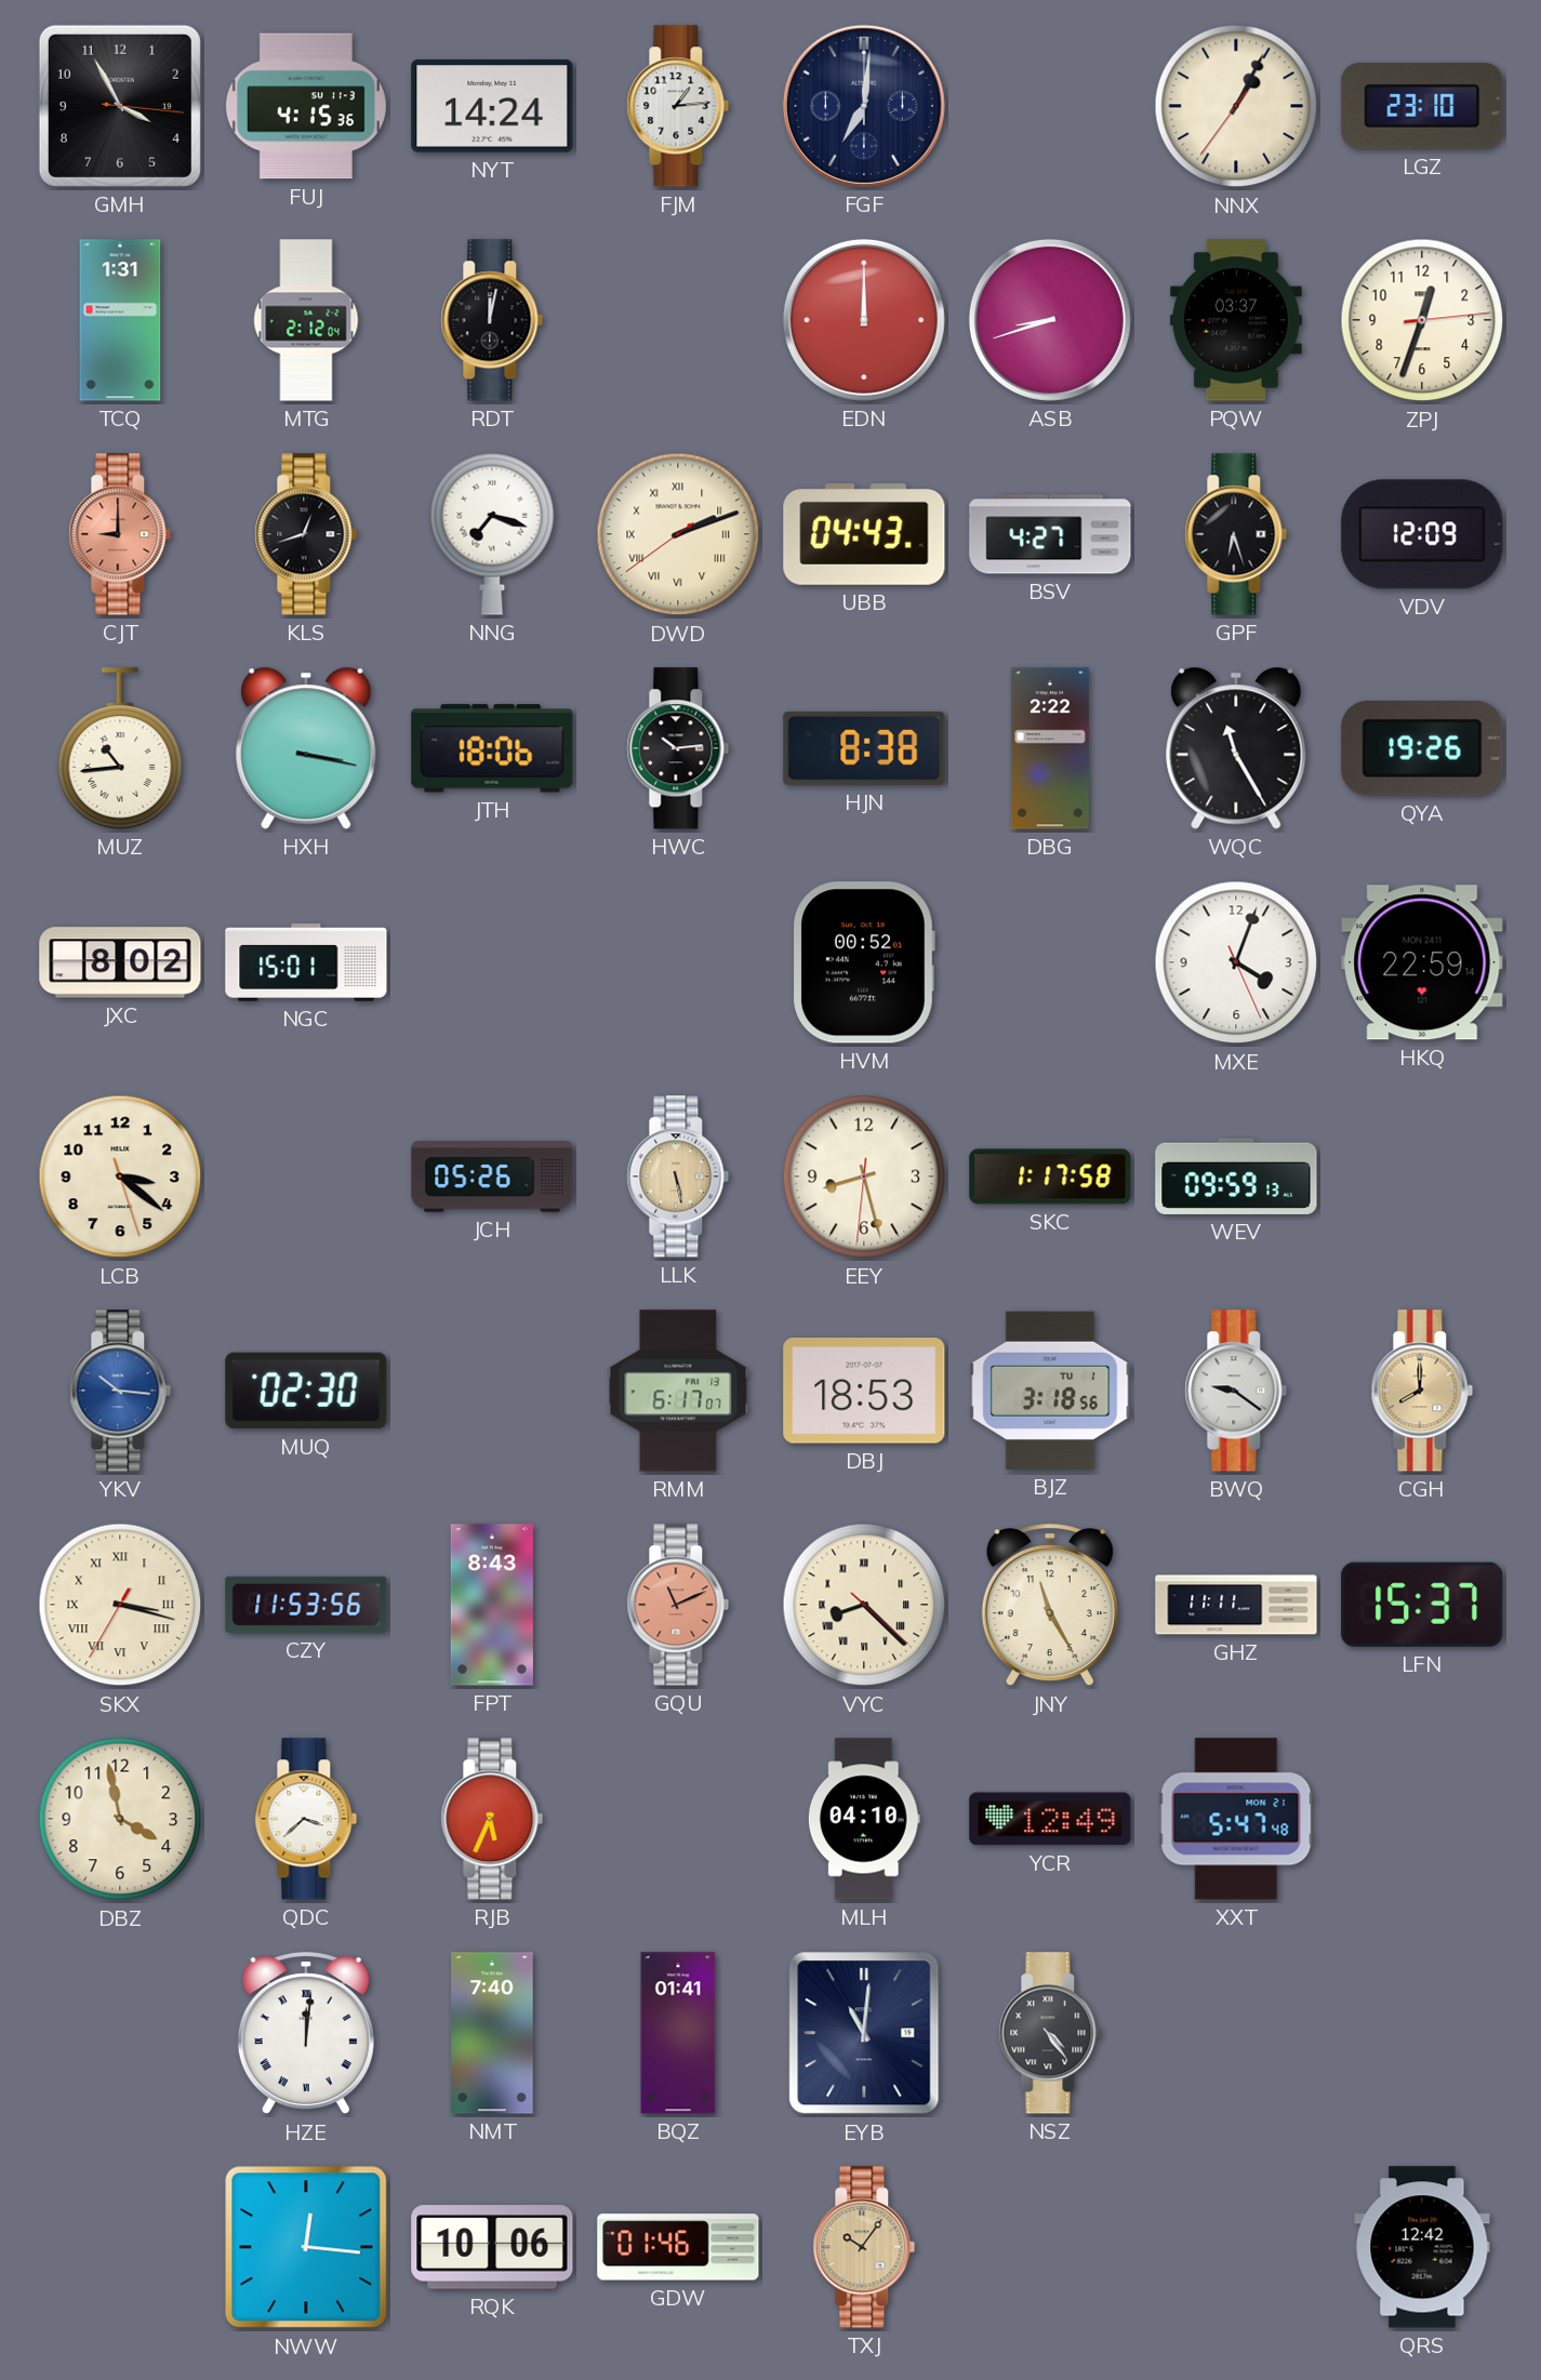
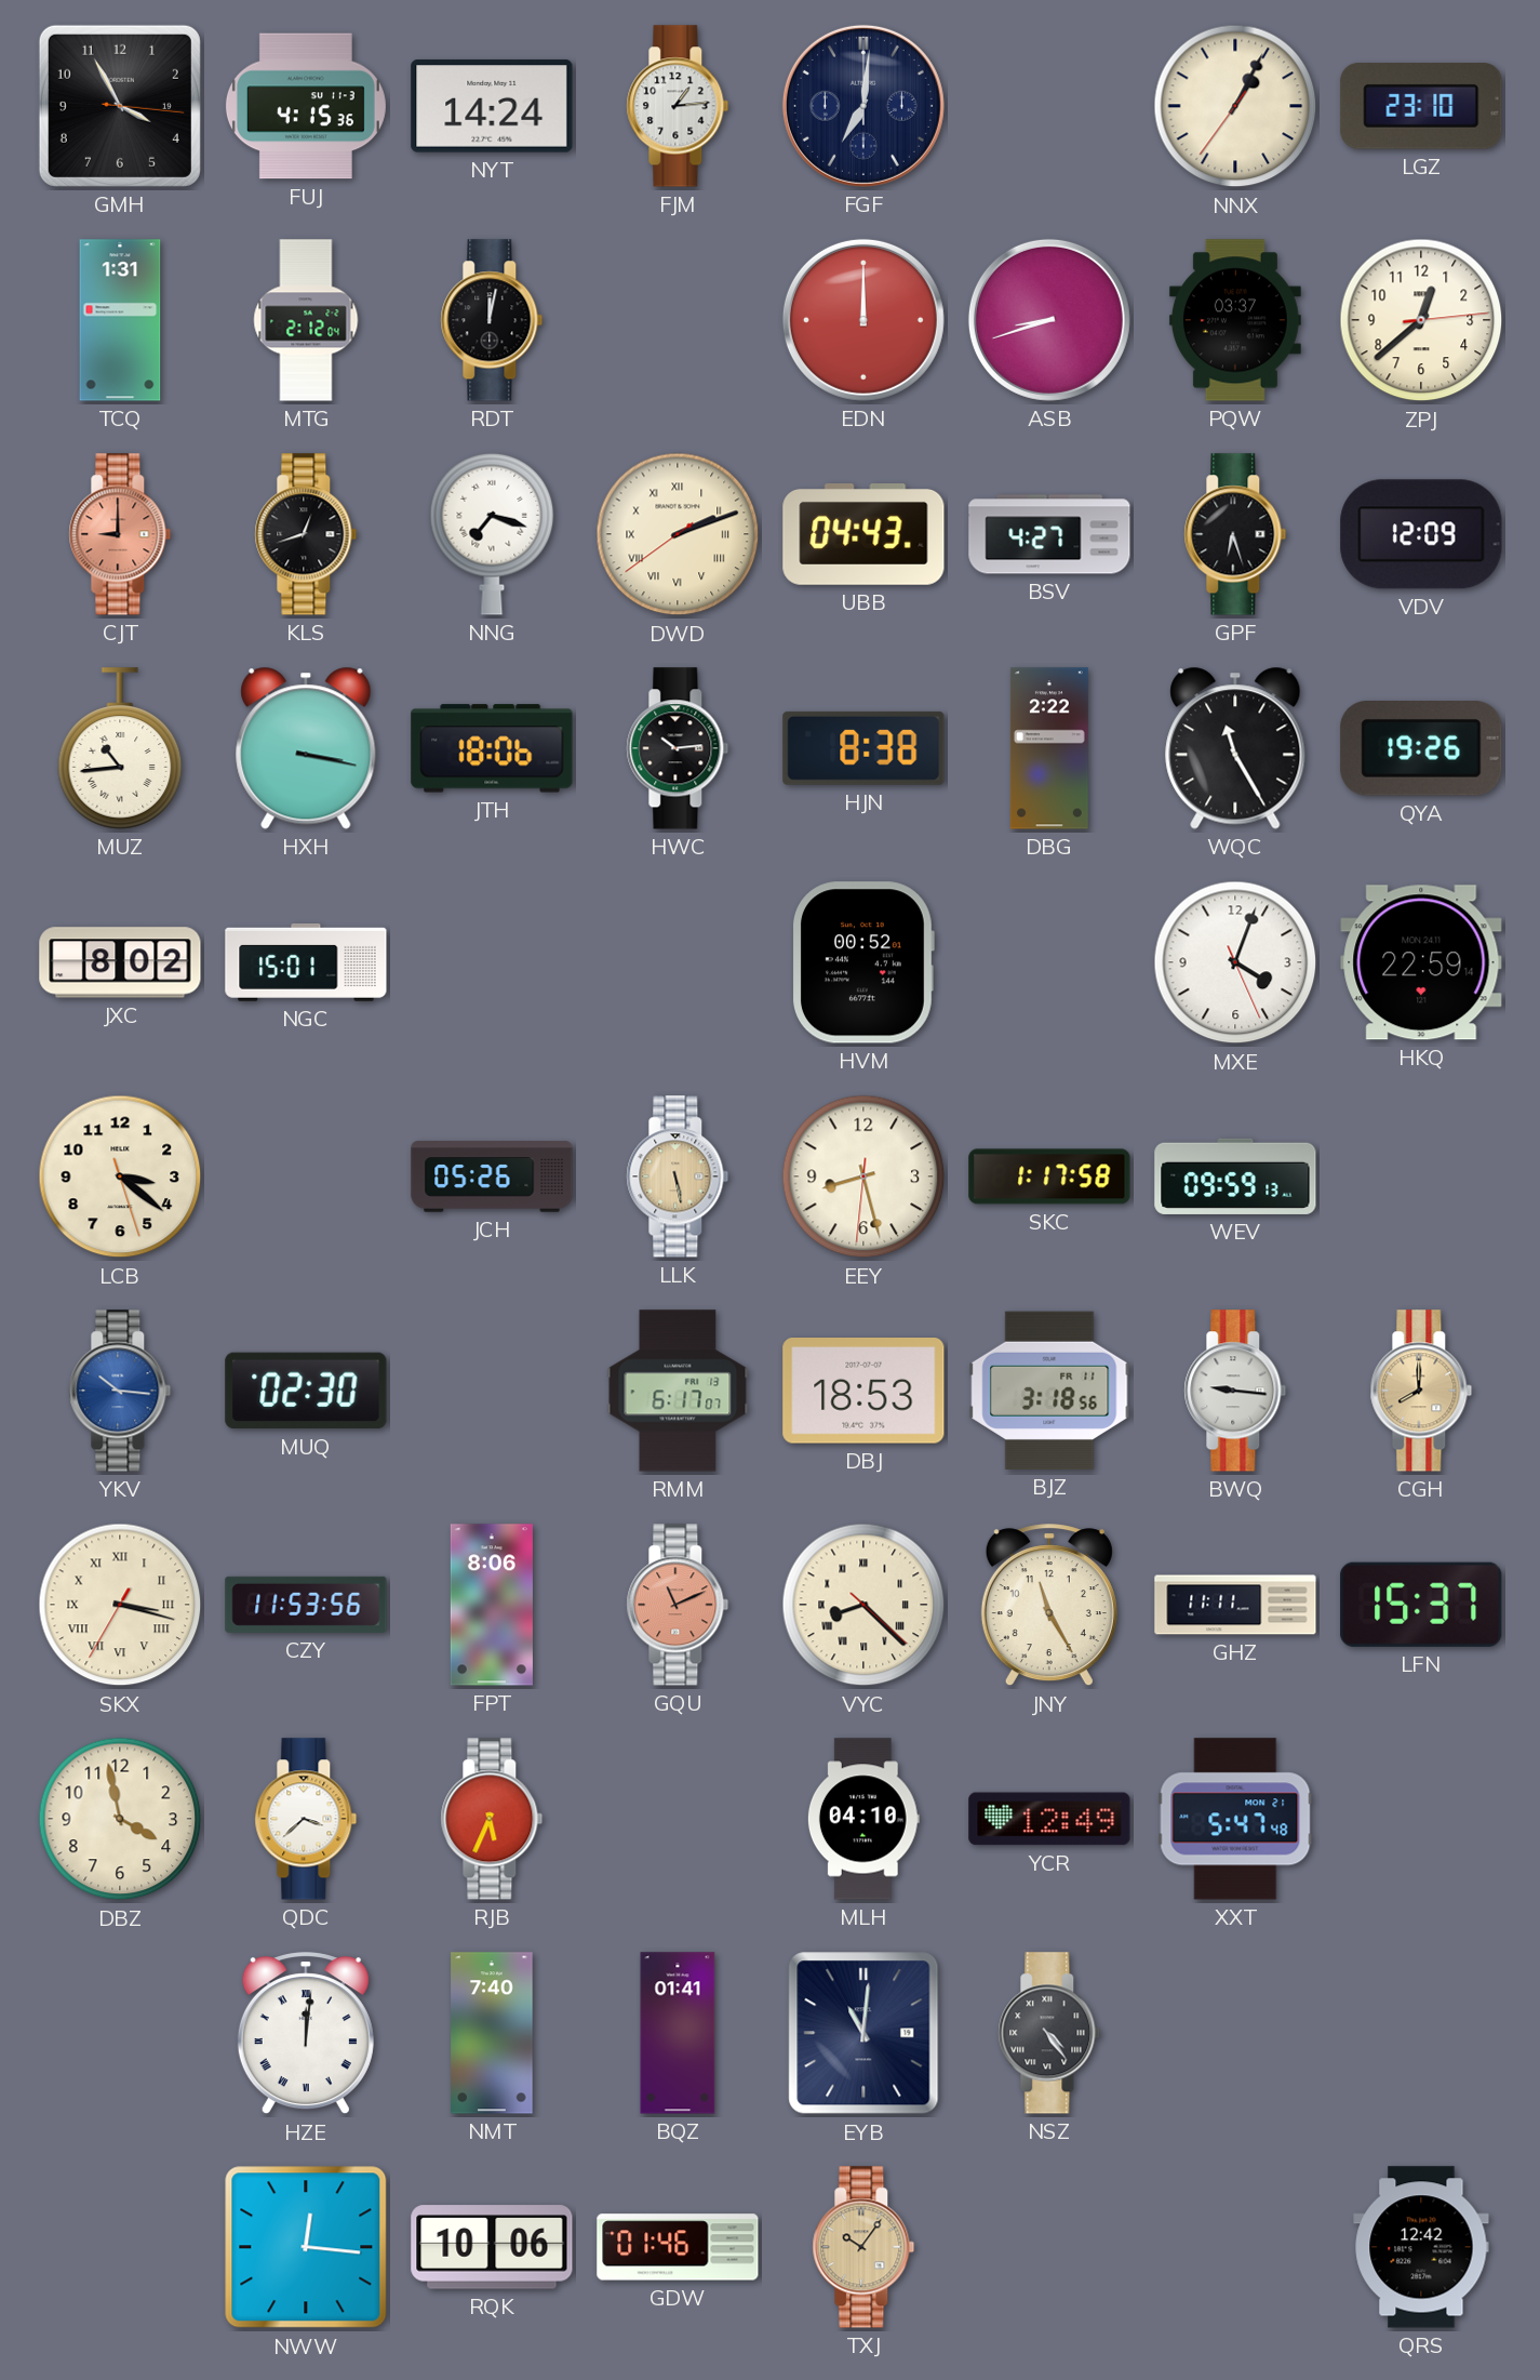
ZPJ: 12:33 -> 12:38
BJZ date: TU 1 -> FR 11
BWQ: 9:21 -> 9:16
FPT: 8:43 -> 8:06
